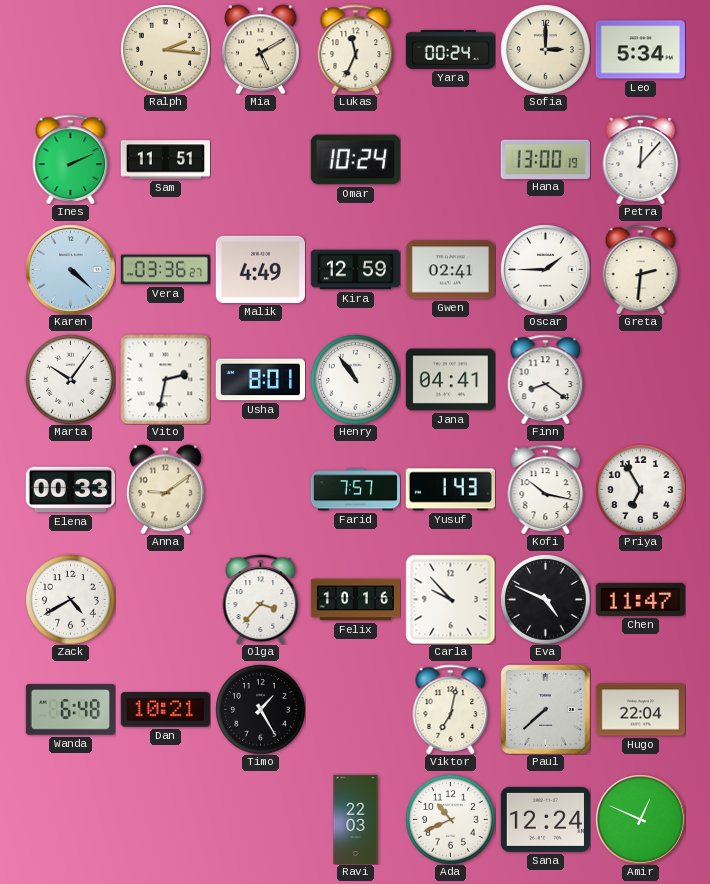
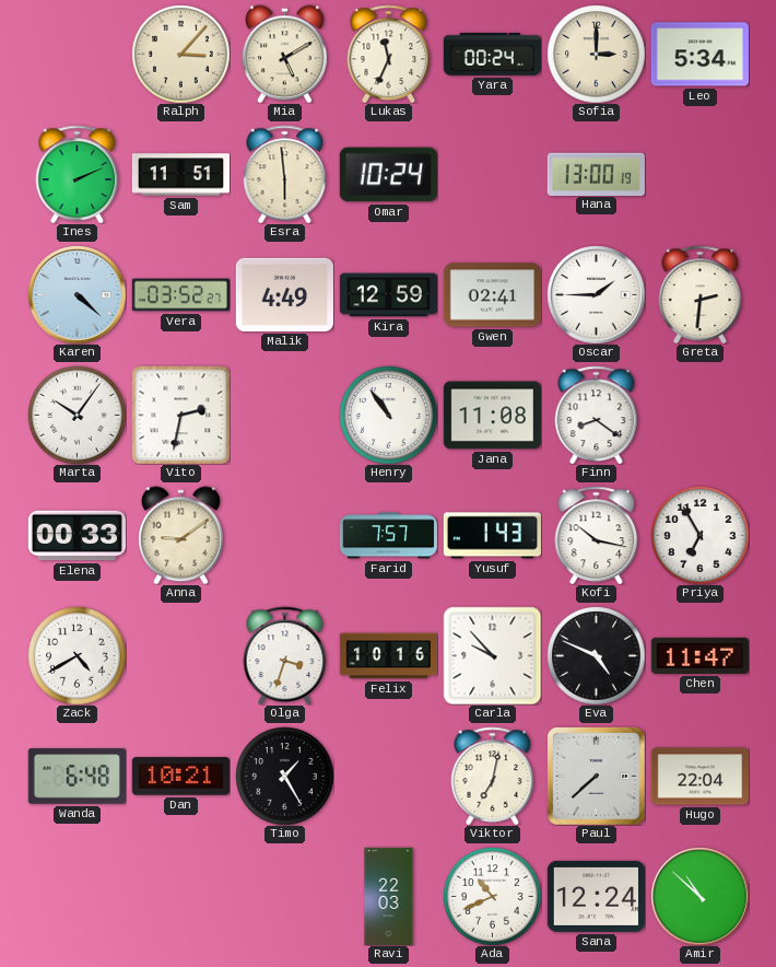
Ralph: 2:16 -> 3:07
Esra: none -> 5:59
Petra: 12:07 -> none
Vera: 03:36 -> 03:52
Usha: 8:01 -> none
Jana: 04:41 -> 11:08
Olga: 3:37 -> 3:33
Amir: 12:49 -> 10:52
